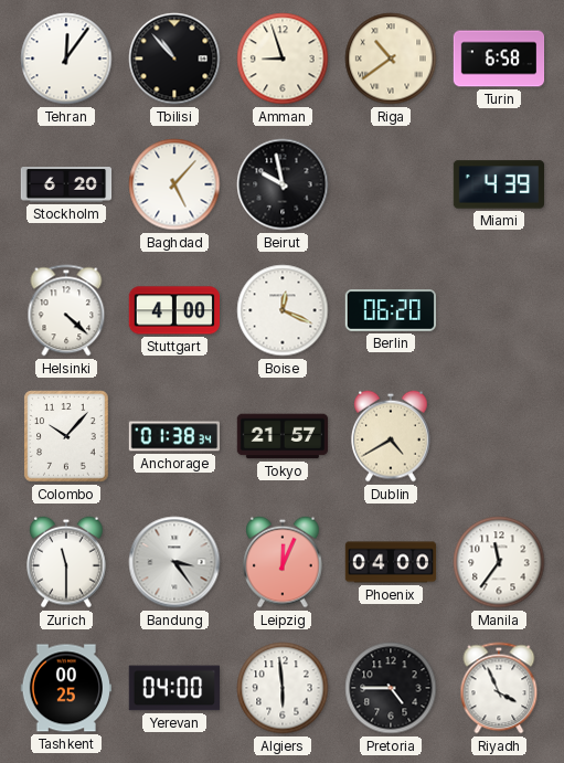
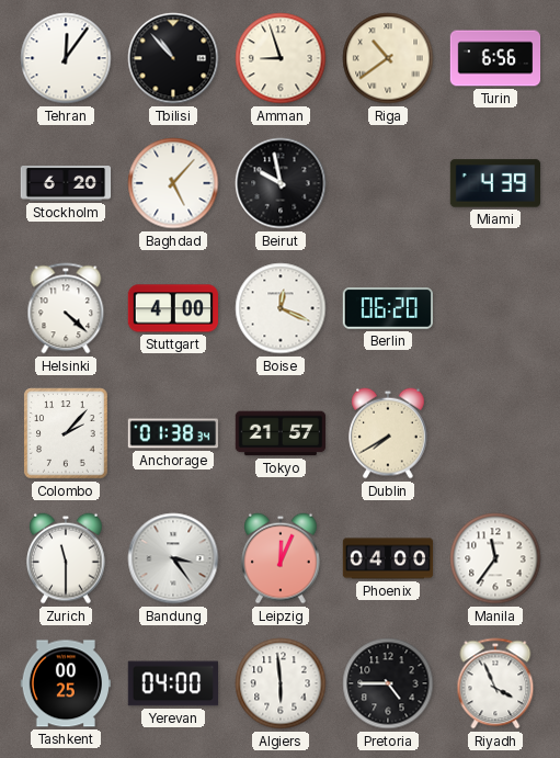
Turin: 6:58 -> 6:56
Colombo: 10:07 -> 2:07
Dublin: 4:40 -> 7:40
